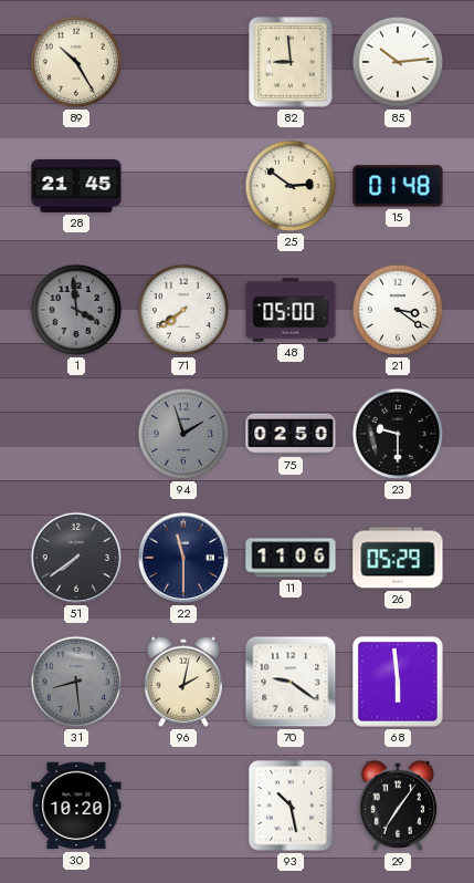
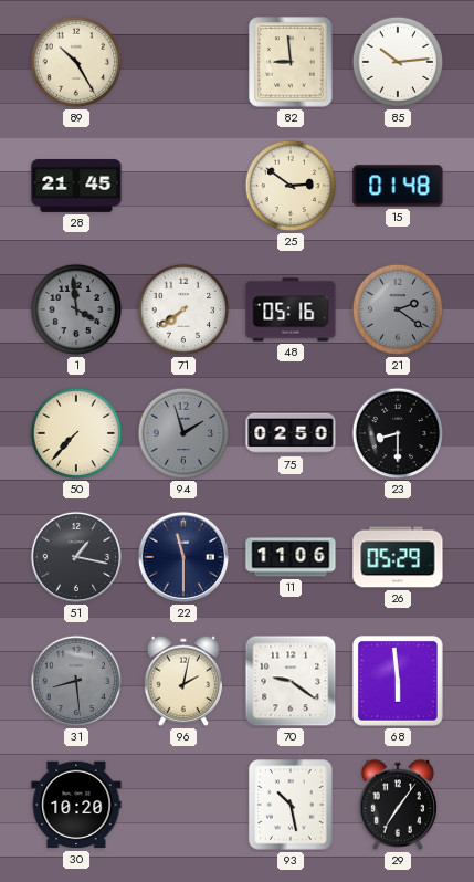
48: 05:00 -> 05:16
21: 3:21 -> 2:21
21 dial: white -> grey
50: none -> 7:37
23: 9:30 -> 8:30
51: 7:39 -> 1:17
